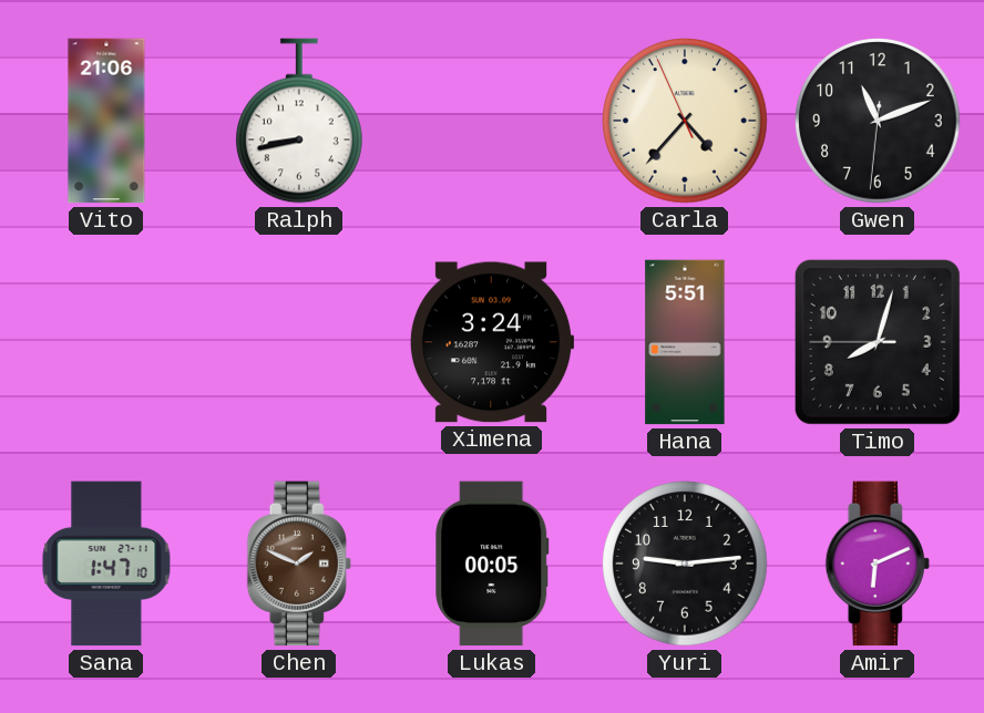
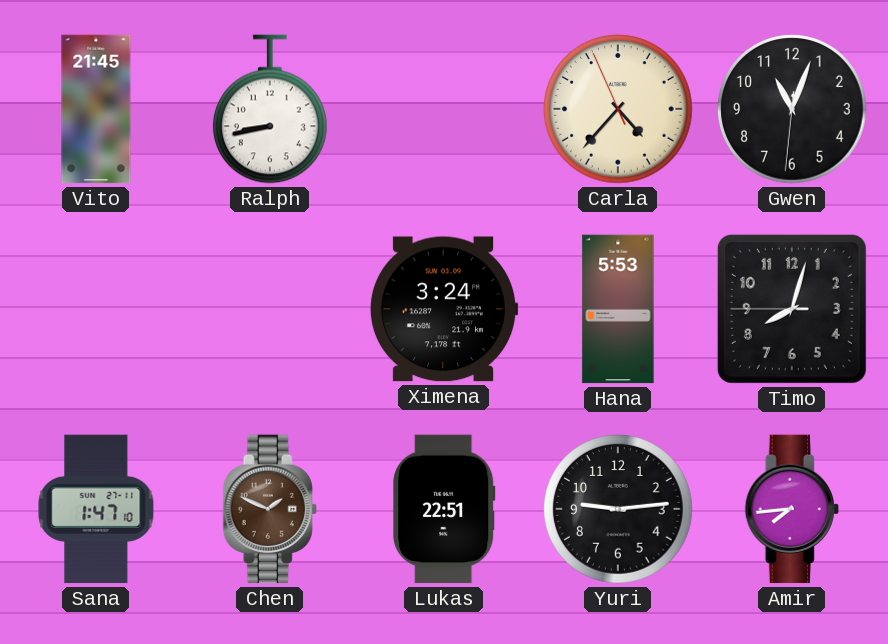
Vito: 21:06 -> 21:45
Gwen: 11:11 -> 11:03
Hana: 5:51 -> 5:53
Lukas: 00:05 -> 22:51
Amir: 6:11 -> 7:44
